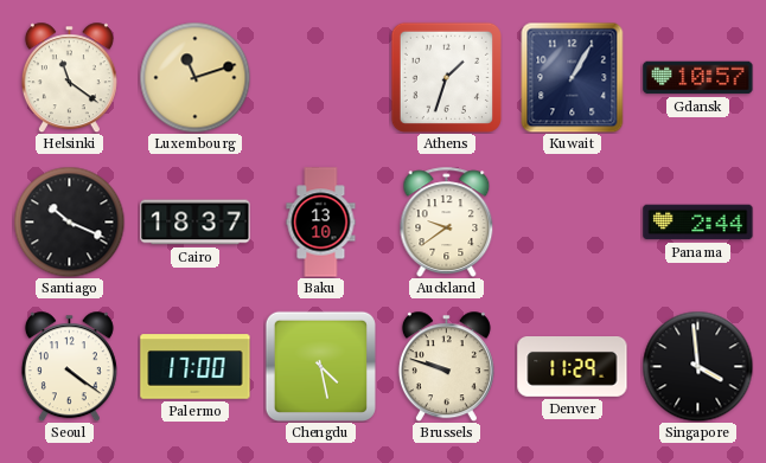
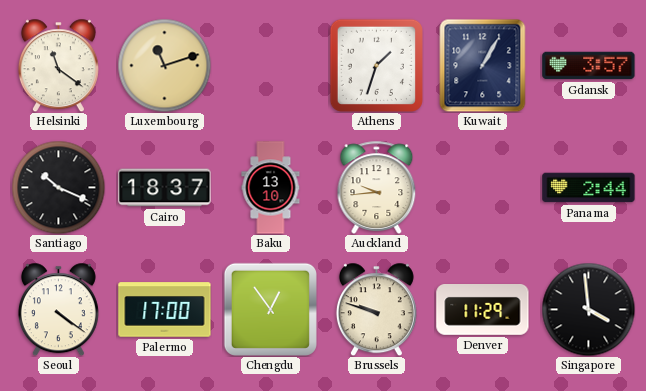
Gdansk: 10:57 -> 3:57
Auckland: 9:39 -> 9:44
Chengdu: 4:28 -> 12:54
